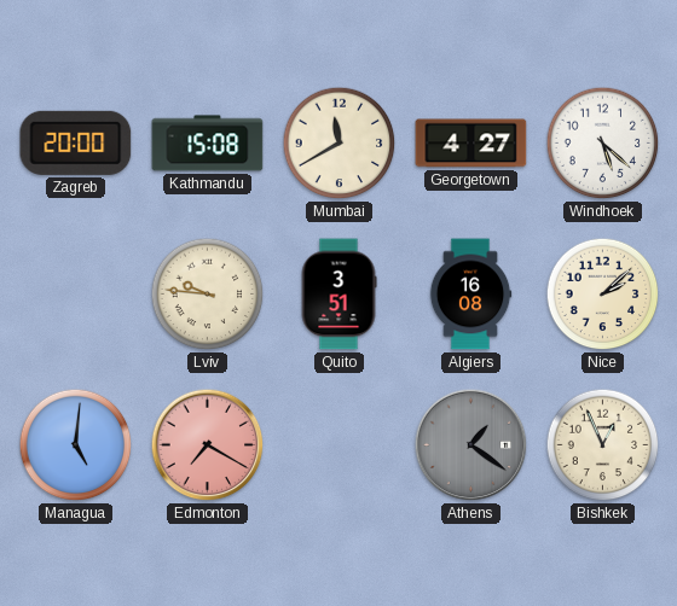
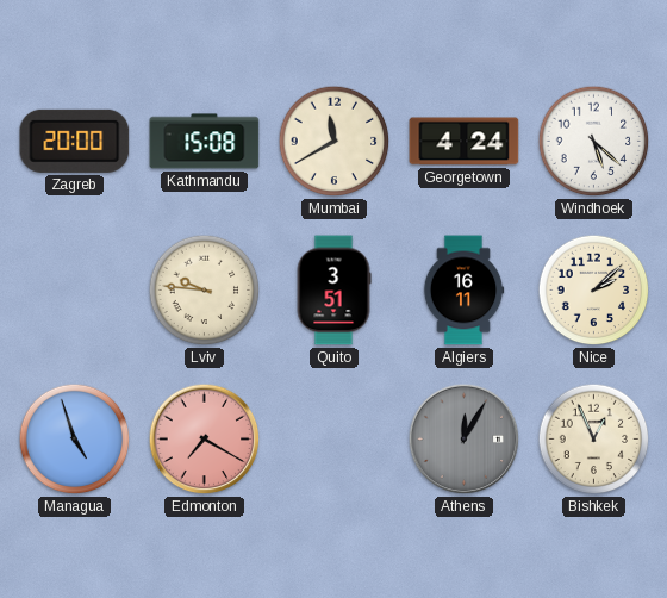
Georgetown: 4:27 -> 4:24
Algiers: 16:08 -> 16:11
Managua: 5:01 -> 4:57
Athens: 1:21 -> 12:05
